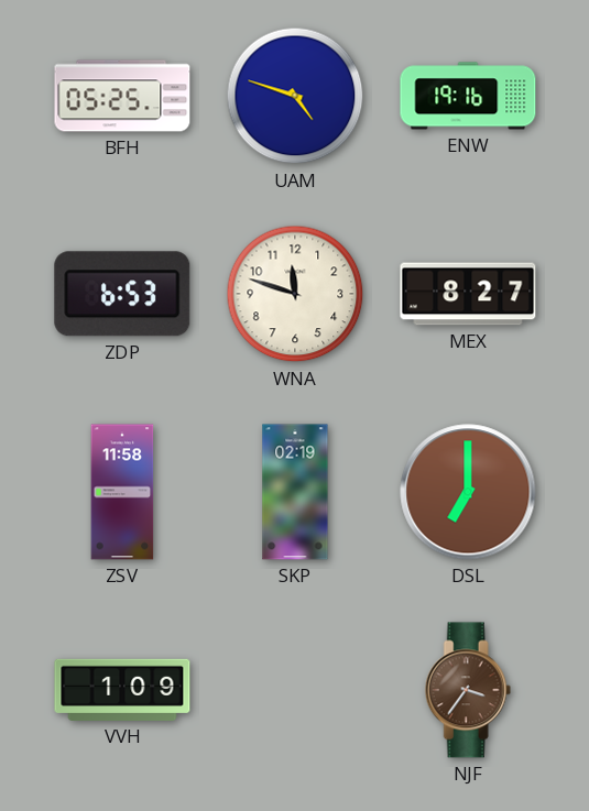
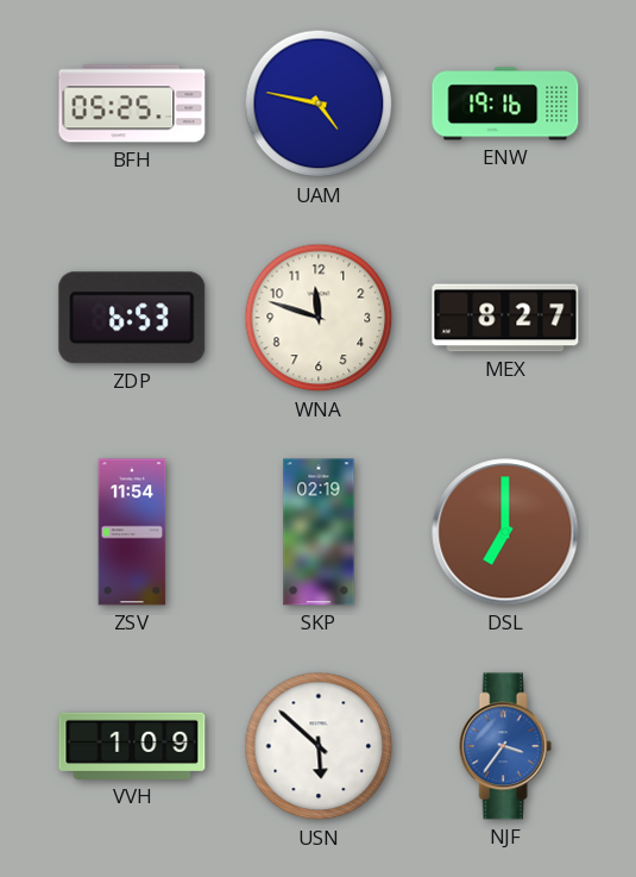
UAM: 4:48 -> 4:47
ZSV: 11:58 -> 11:54
USN: none -> 5:52
NJF dial: brown -> blue
